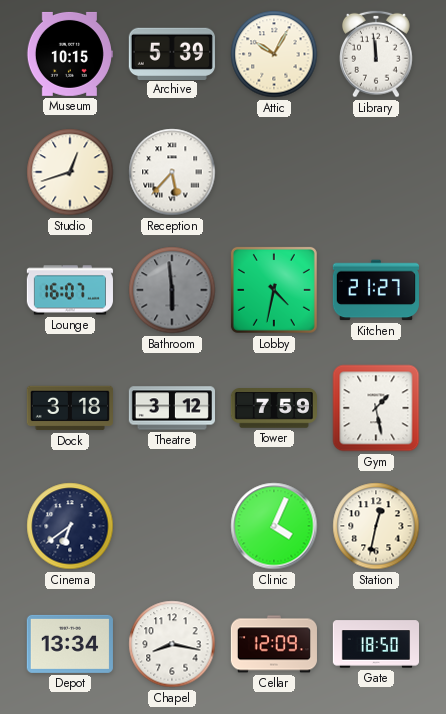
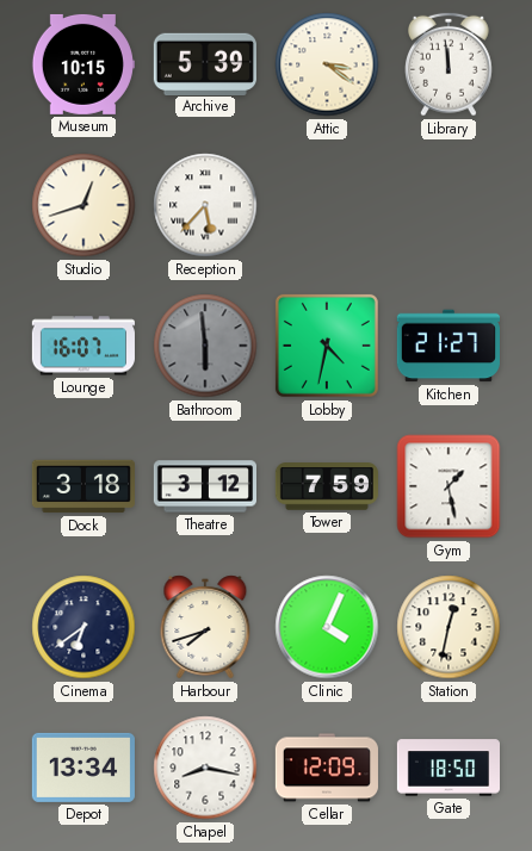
Attic: 10:05 -> 3:21
Harbour: none -> 7:42
